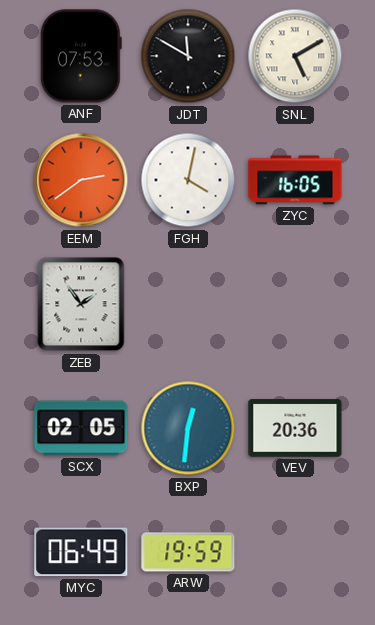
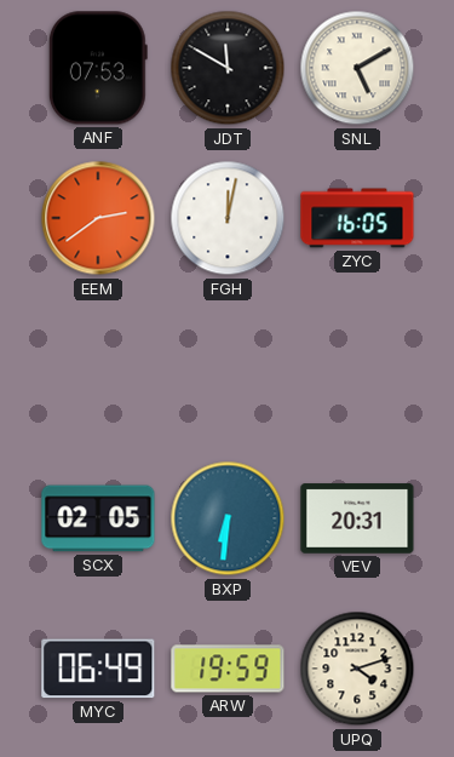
FGH: 4:02 -> 12:02
ZEB: 1:54 -> none
BXP: 12:31 -> 6:31
VEV: 20:36 -> 20:31
UPQ: none -> 4:12
